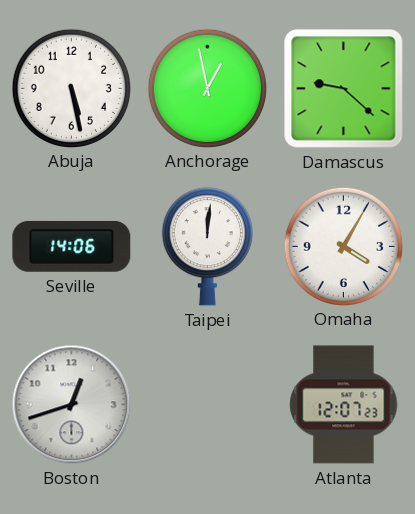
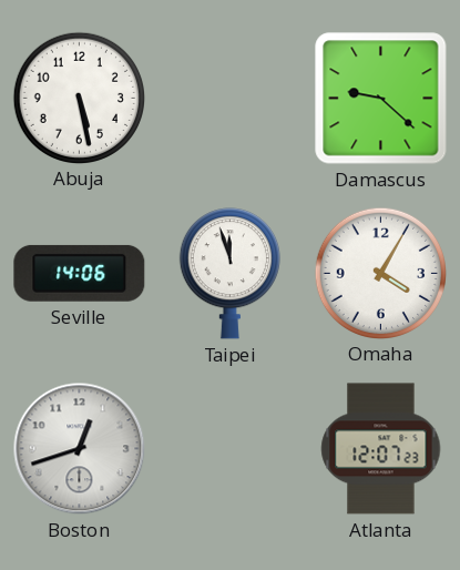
Anchorage: 12:58 -> none
Taipei: 12:01 -> 11:57
